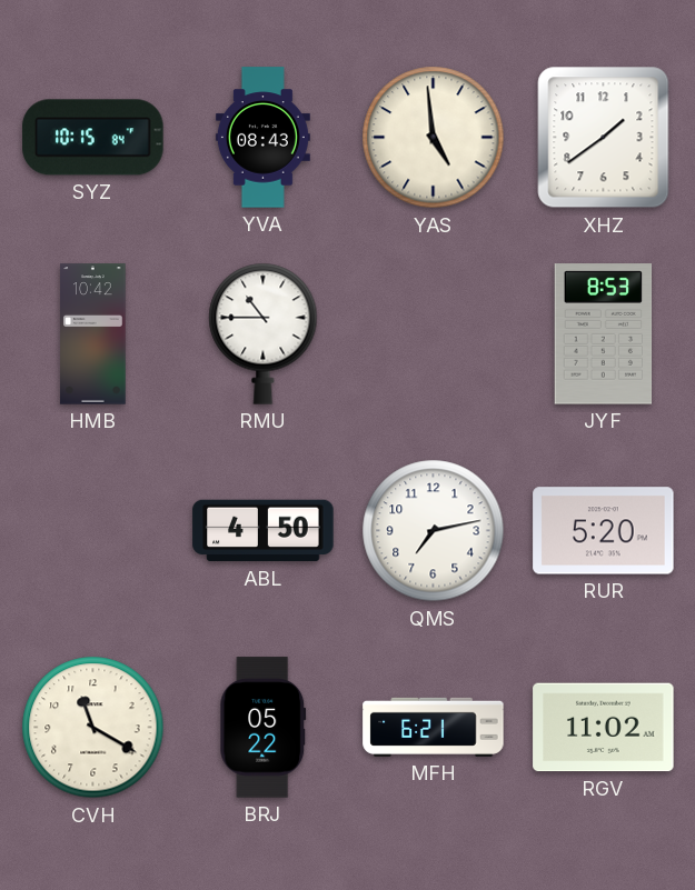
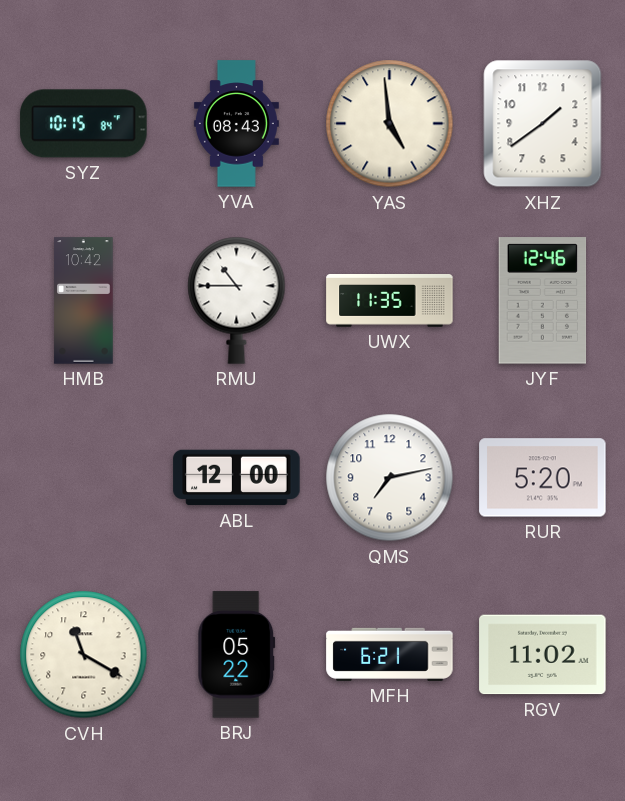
UWX: none -> 11:35
JYF: 8:53 -> 12:46
ABL: 4:50 -> 12:00
